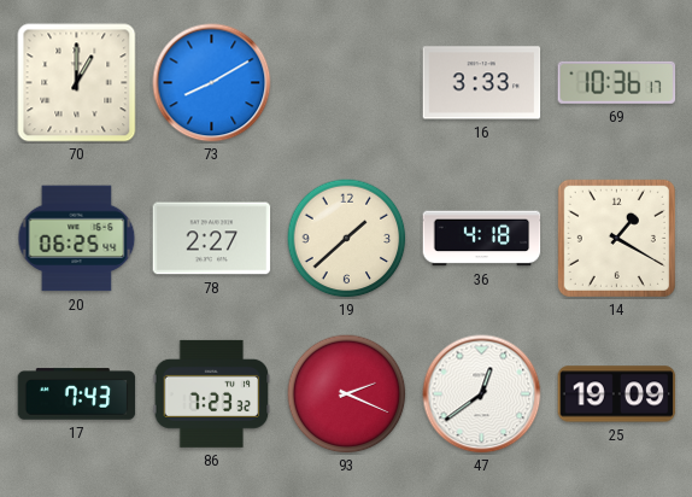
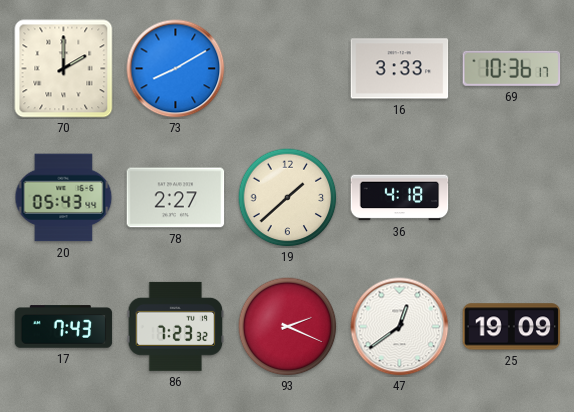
70: 1:00 -> 2:00
20: 06:25 -> 05:43
14: 1:20 -> none
